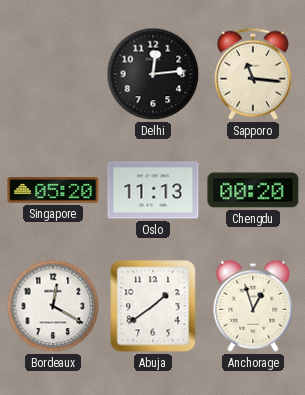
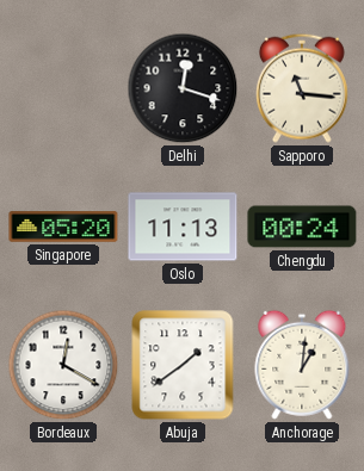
Delhi: 12:14 -> 12:18
Chengdu: 00:20 -> 00:24
Anchorage: 12:57 -> 1:01
